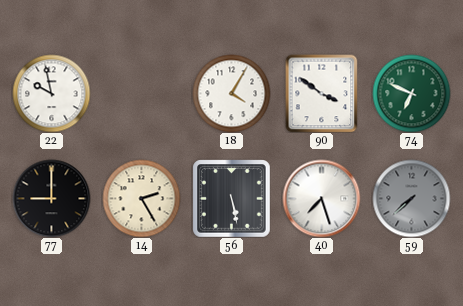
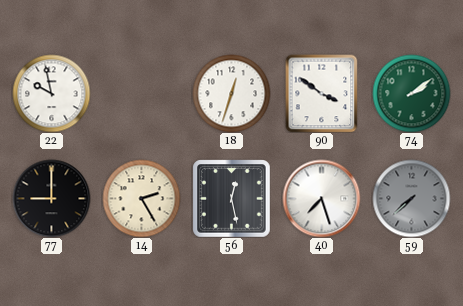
18: 4:05 -> 12:33
74: 6:49 -> 2:09
56: 5:28 -> 12:28
